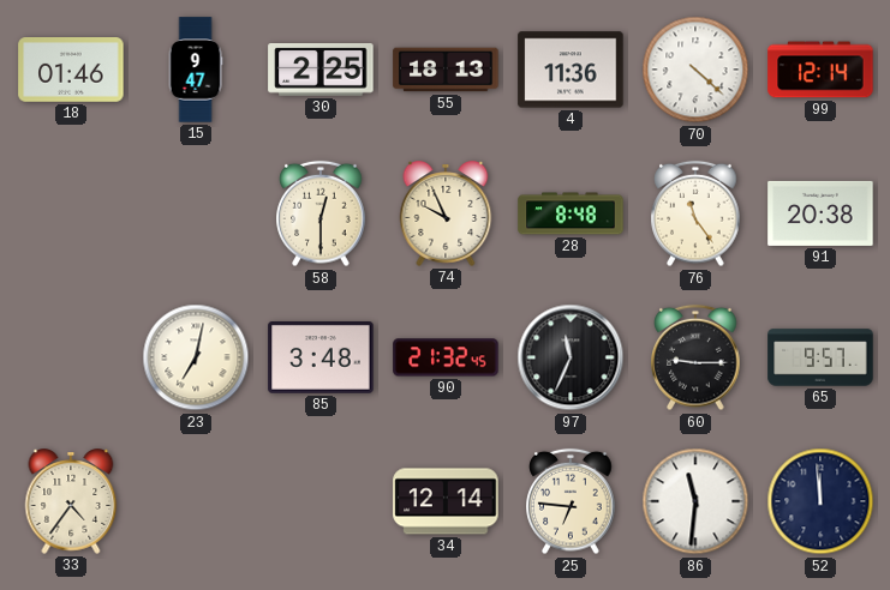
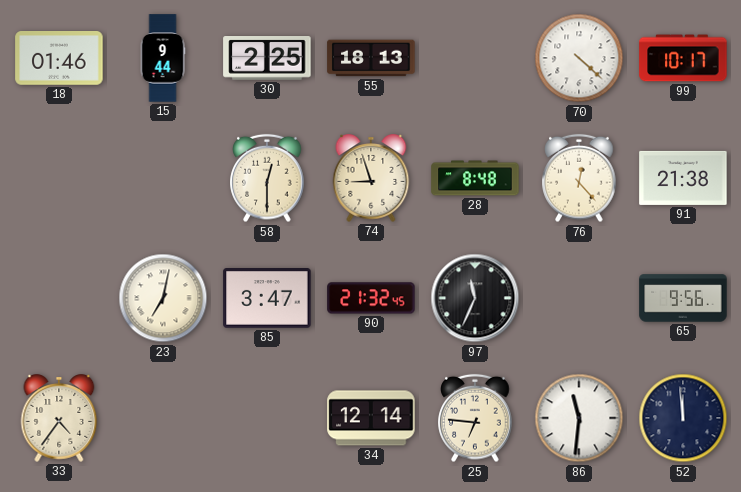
15: 9:47 -> 9:44
4: 11:36 -> none
99: 12:14 -> 10:17
74: 9:56 -> 8:57
76: 11:24 -> 12:23
91: 20:38 -> 21:38
85: 3:48 -> 3:47
60: 9:15 -> none
65: 9:57 -> 9:56
